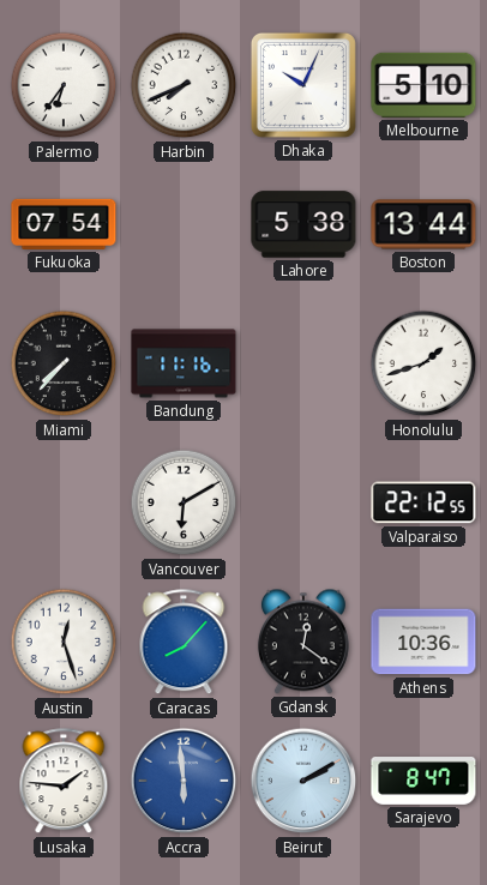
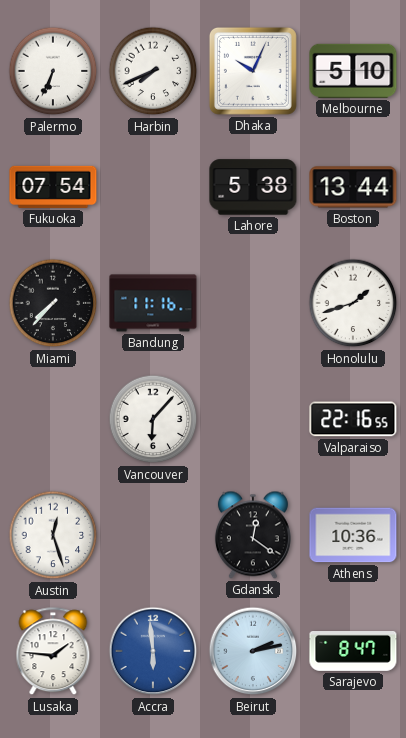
Palermo: 6:36 -> 6:34
Vancouver: 6:10 -> 6:07
Valparaiso: 22:12 -> 22:16
Caracas: 8:07 -> none
Beirut: 2:10 -> 2:13
